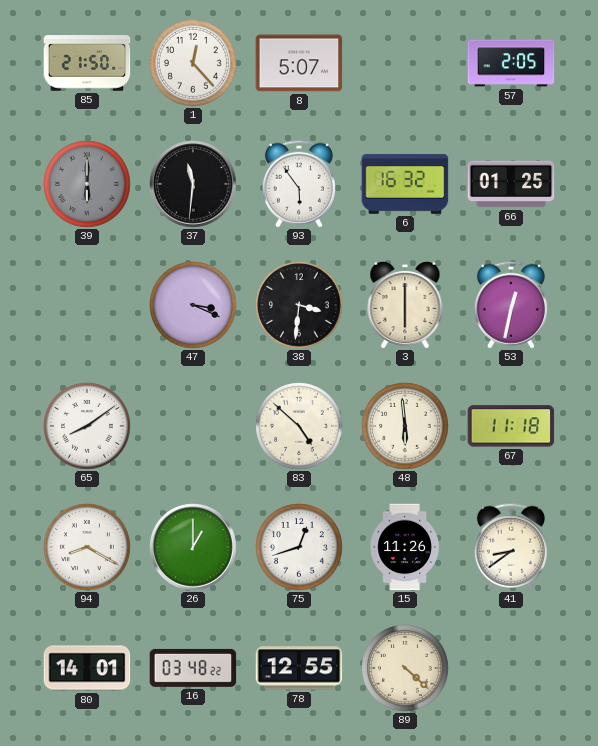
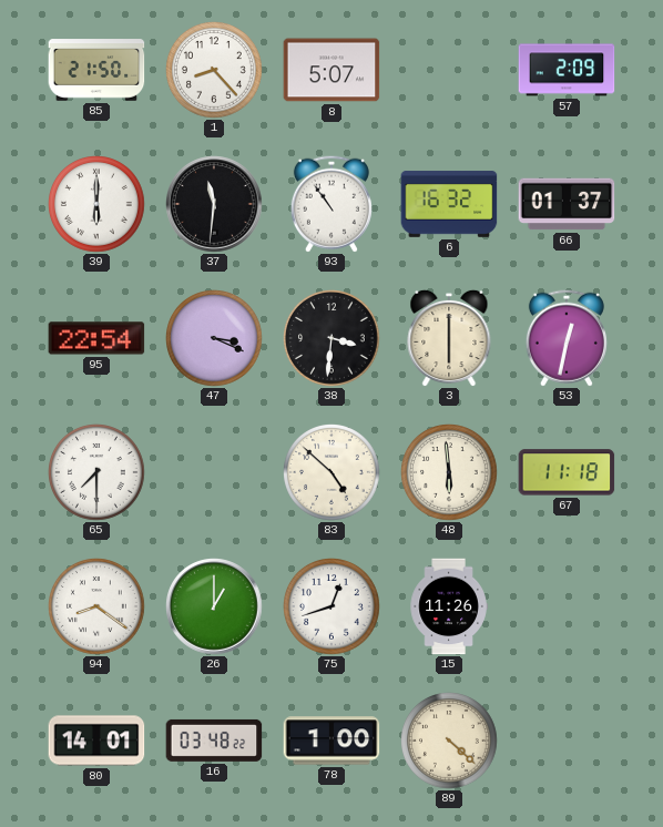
1: 12:23 -> 8:23
57: 2:05 -> 2:09
39 dial: grey -> white
93: 5:54 -> 10:54
66: 01:25 -> 01:37
95: none -> 22:54
65: 8:09 -> 7:30
94: 8:20 -> 8:21
41: 8:39 -> none
78: 12:55 -> 1:00
